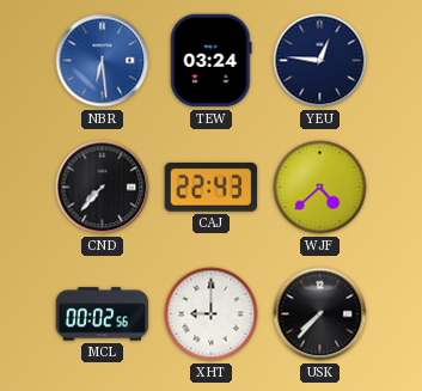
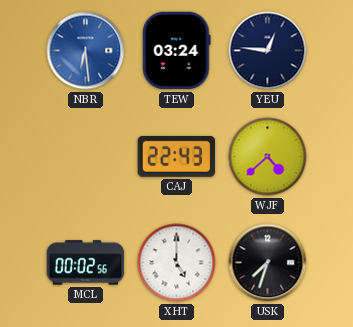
CND: 7:37 -> none
XHT: 9:00 -> 5:00
USK: 7:37 -> 7:33
